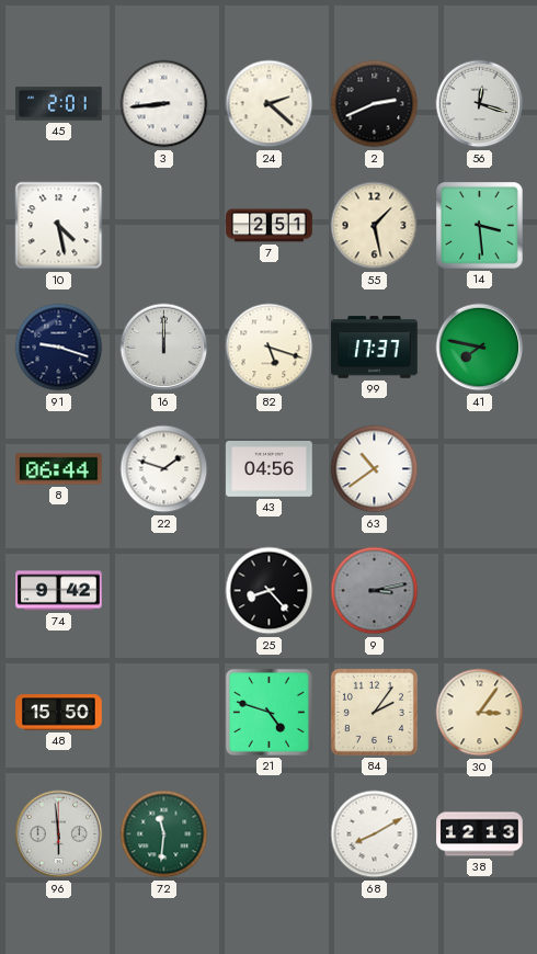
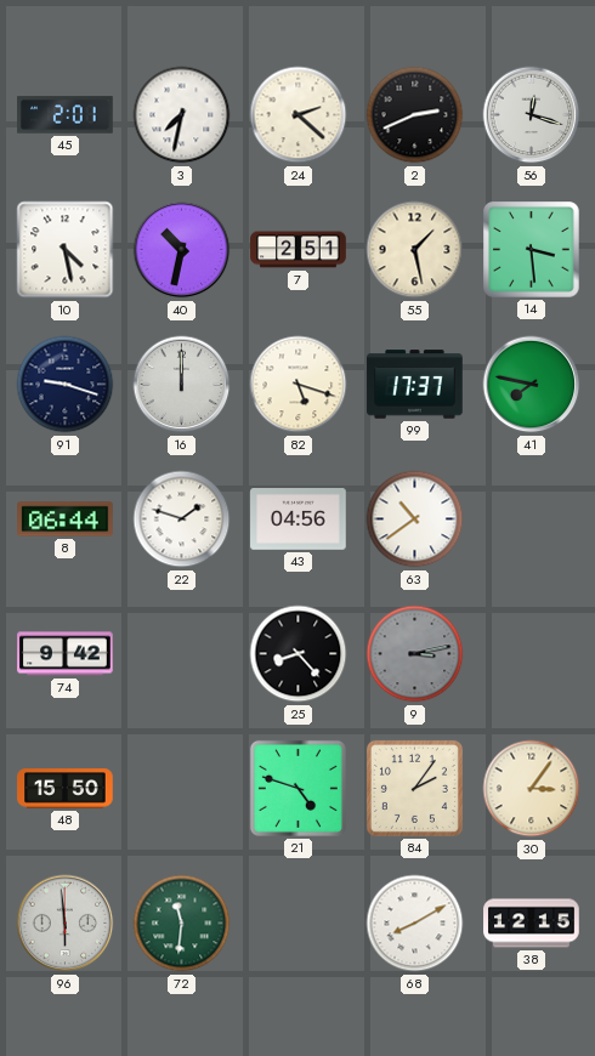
3: 8:44 -> 7:32
40: none -> 10:32
38: 12:13 -> 12:15
